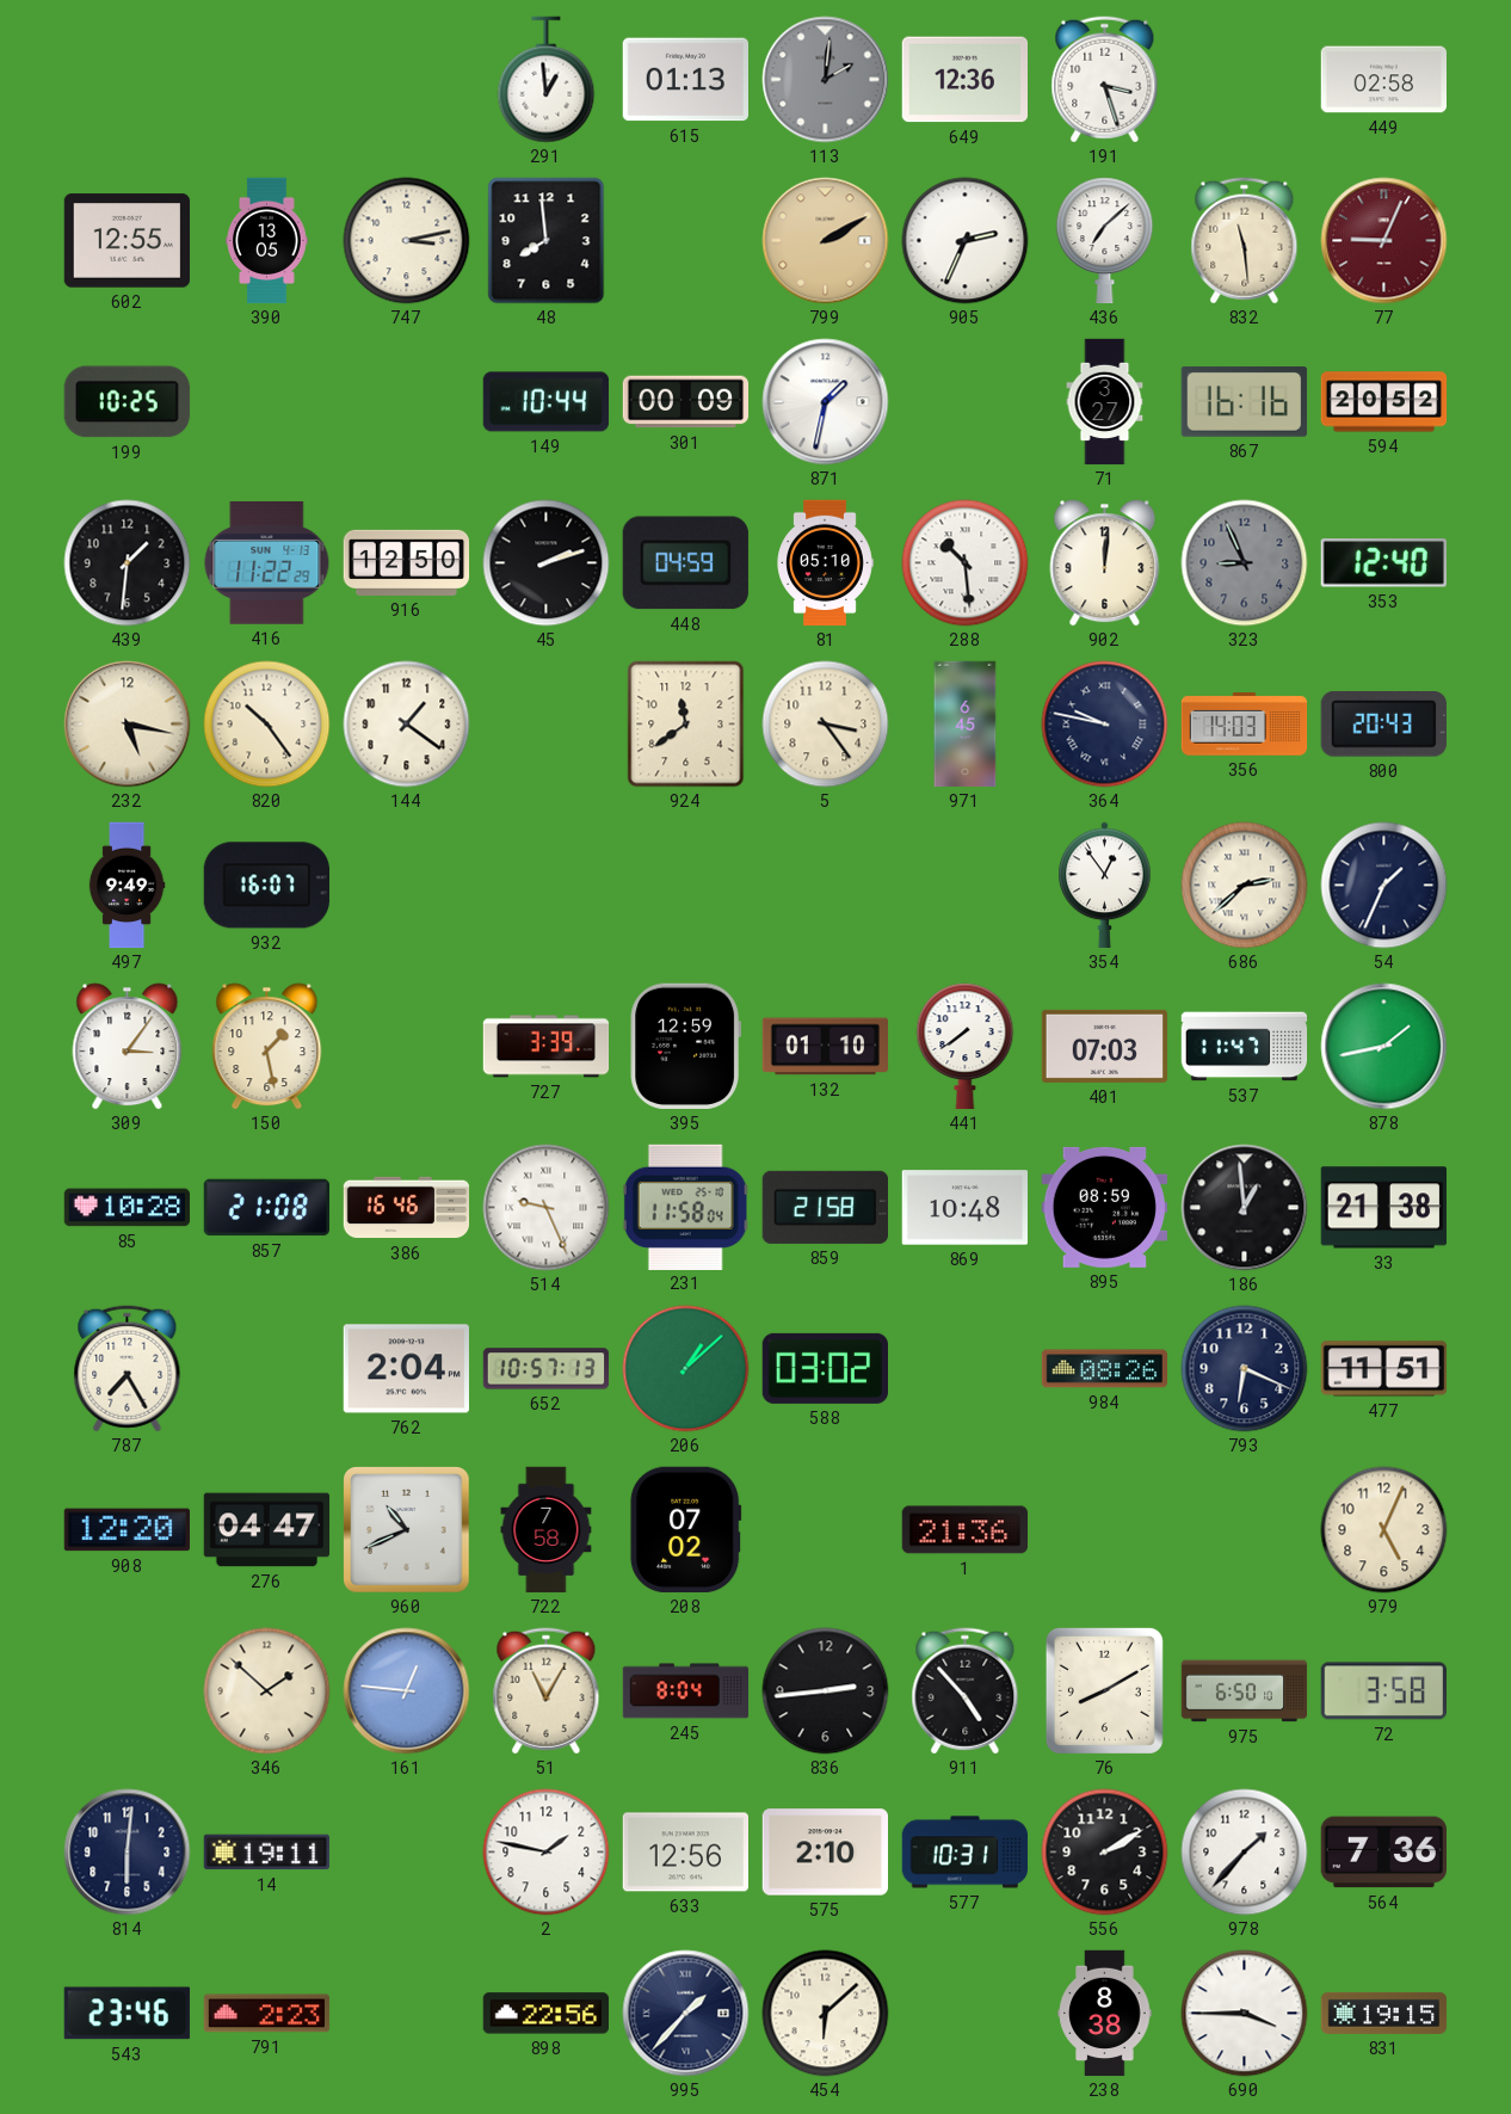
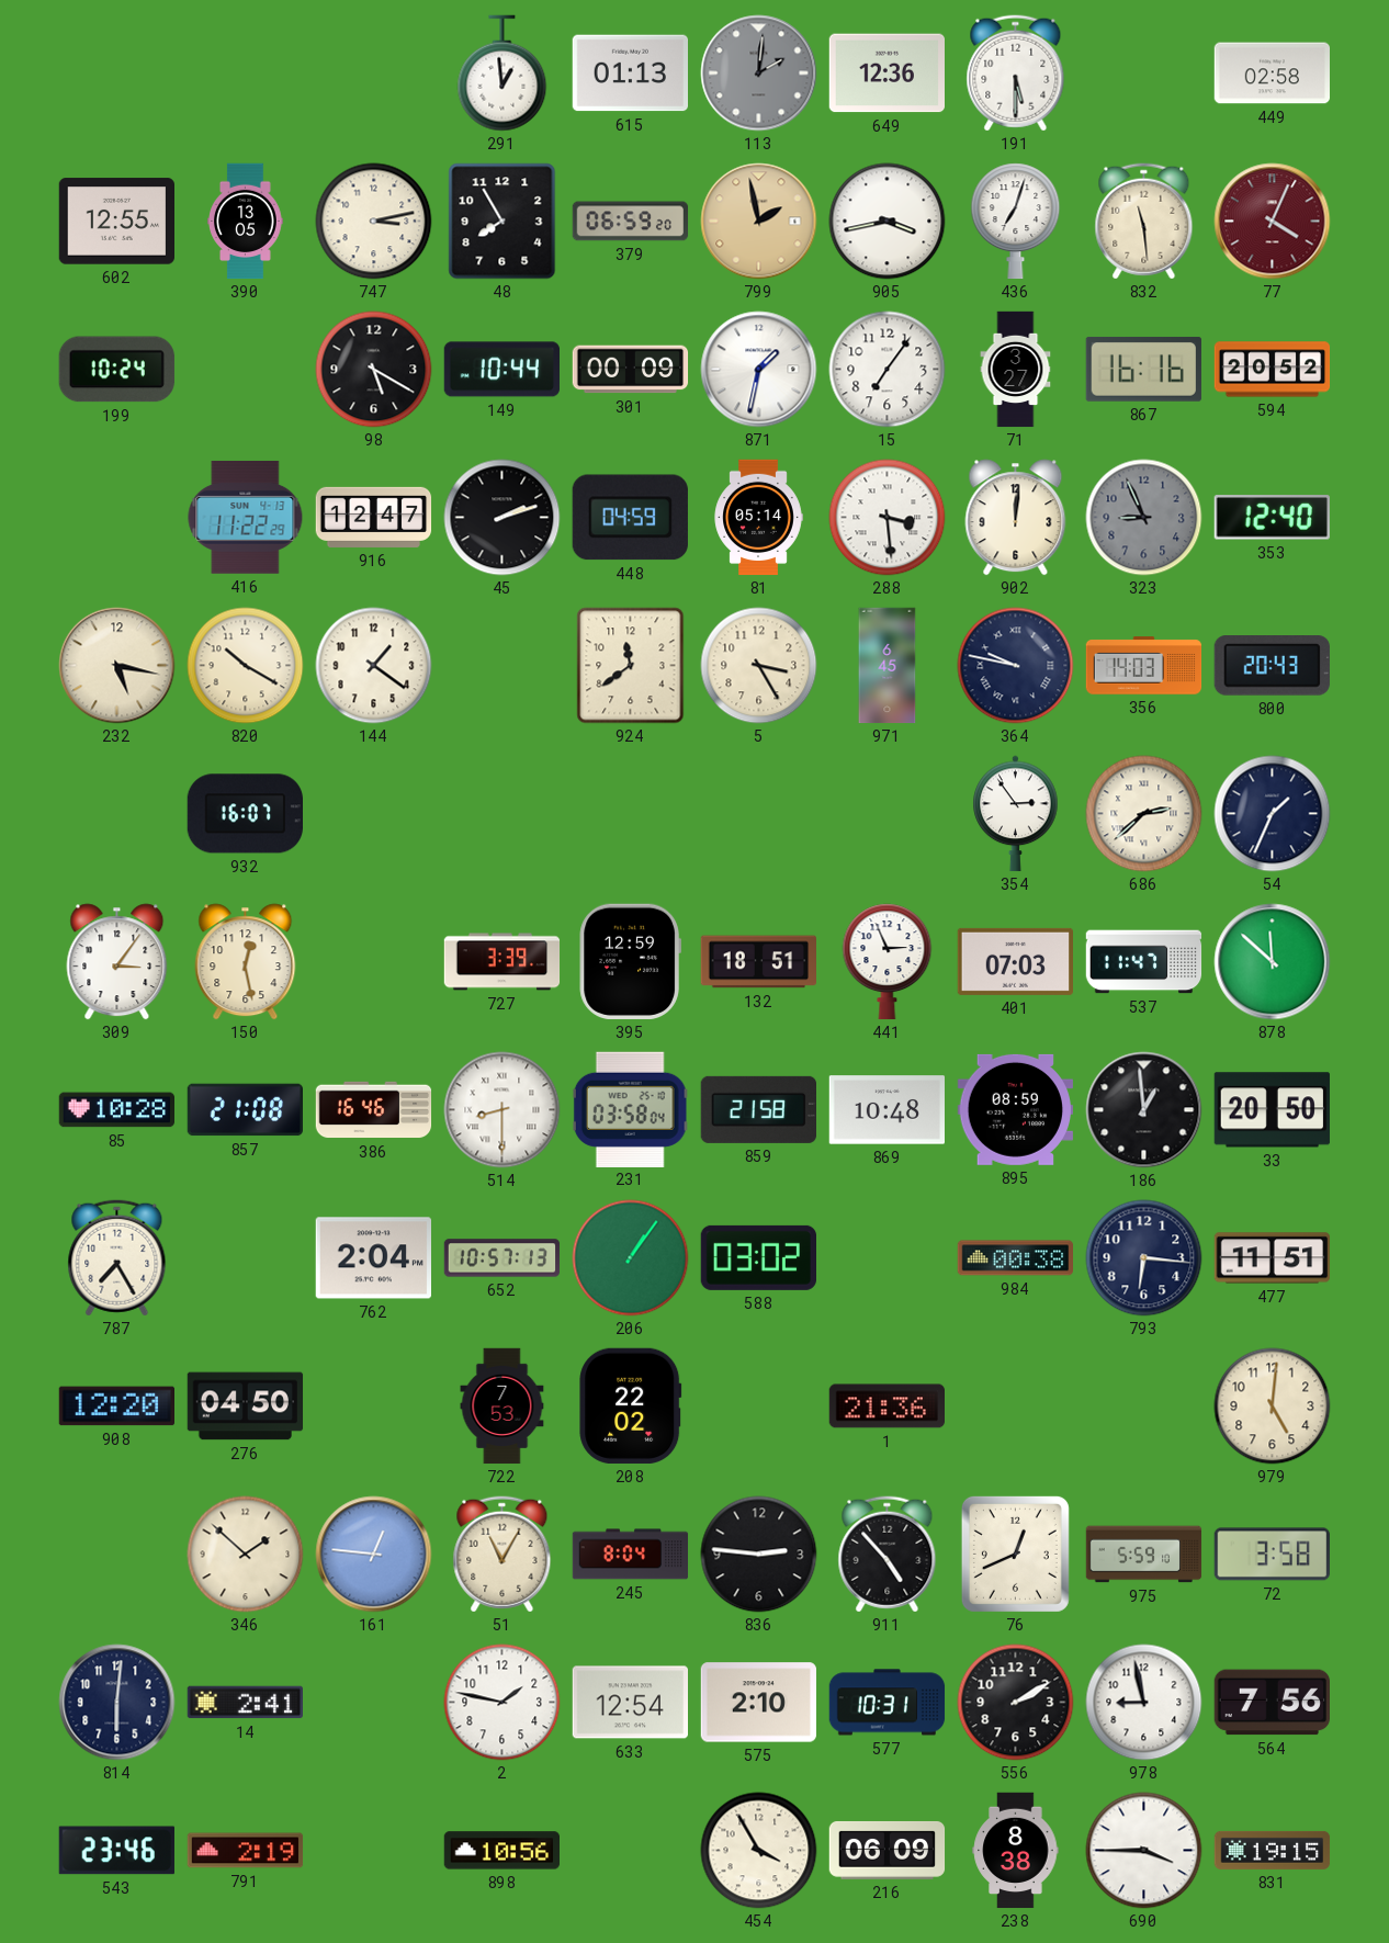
191: 3:27 -> 5:30
48: 7:59 -> 7:55
379: none -> 06:59
799: 2:10 -> 1:58
905: 2:34 -> 3:43
436: 7:08 -> 7:03
77: 9:04 -> 4:04
199: 10:25 -> 10:24
98: none -> 5:20
15: none -> 7:06
439: 1:31 -> none
916: 12:50 -> 12:47
81: 05:10 -> 05:14
288: 10:29 -> 3:29
820: 10:24 -> 10:20
5: 3:24 -> 3:25
497: 9:49 -> none
354: 12:54 -> 2:54
150: 1:28 -> 12:28
132: 01:10 -> 18:51
441: 7:39 -> 2:56
878: 1:43 -> 11:52
514: 9:26 -> 8:30
231: 11:58 -> 03:58
33: 21:38 -> 20:50
206: 1:08 -> 1:06
984: 08:26 -> 00:38
793: 6:19 -> 6:16
276: 04:47 -> 04:50
960: 10:41 -> none
722: 7:58 -> 7:53
208: 07:02 -> 22:02
979: 5:04 -> 5:01
836: 2:44 -> 2:46
76: 8:10 -> 12:41
975: 6:50 -> 5:59
14: 19:11 -> 2:41
633: 12:56 -> 12:54
978: 1:37 -> 8:58
564: 7:36 -> 7:56
791: 2:23 -> 2:19
898: 22:56 -> 10:56
995: 1:37 -> none
454: 6:08 -> 3:55
216: none -> 06:09
